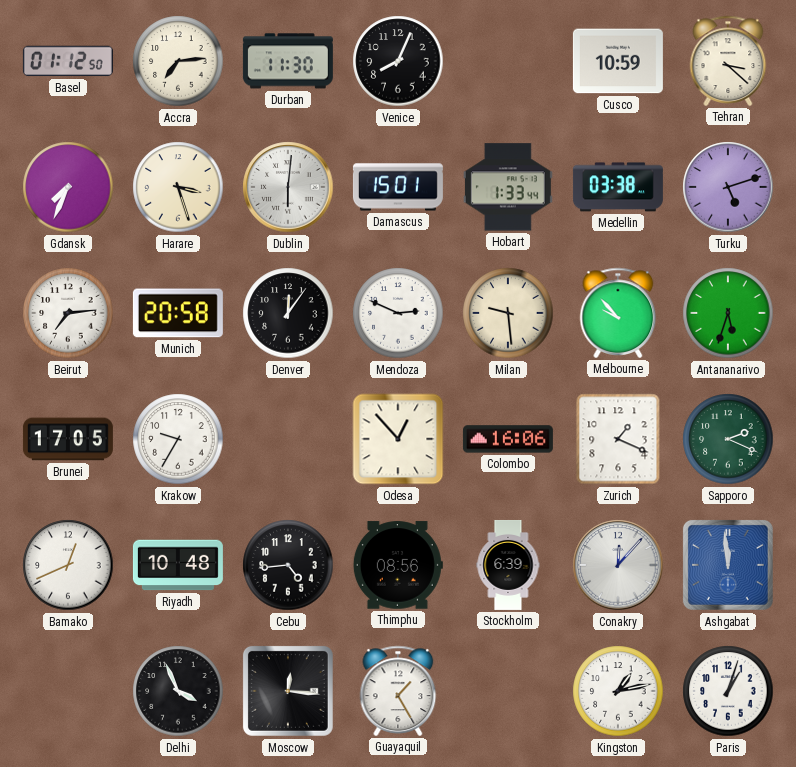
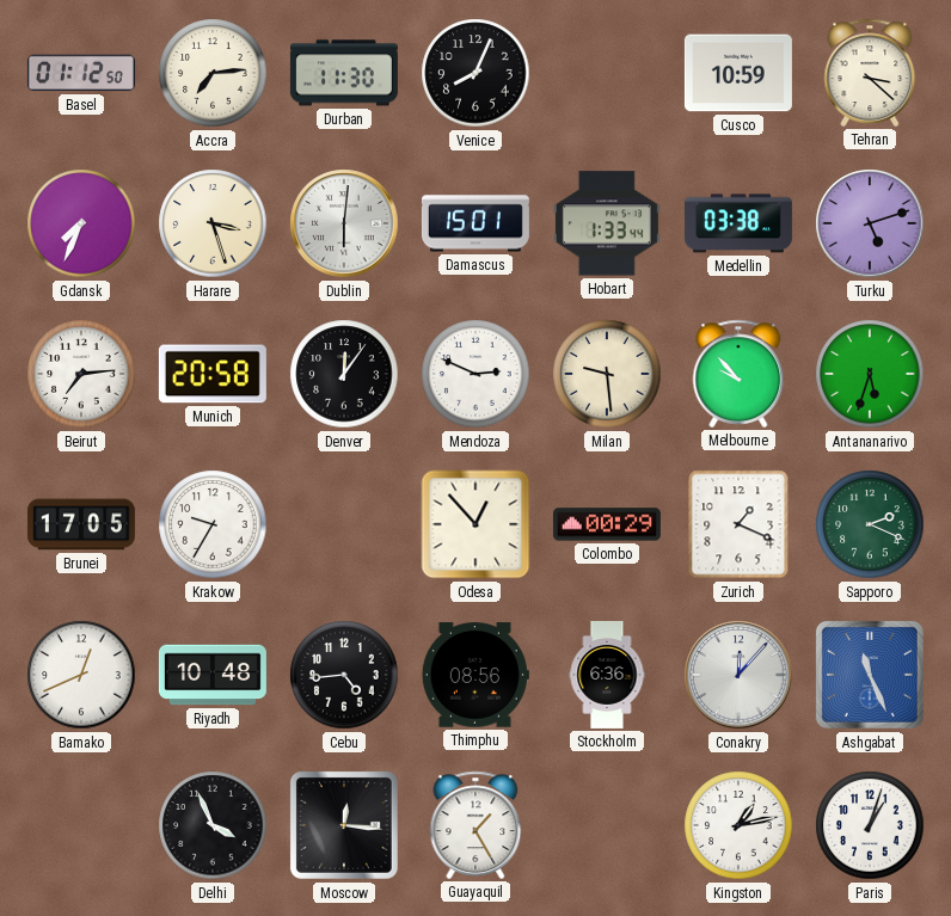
Colombo: 16:06 -> 00:29
Stockholm: 6:39 -> 6:36
Ashgabat: 11:59 -> 11:26
